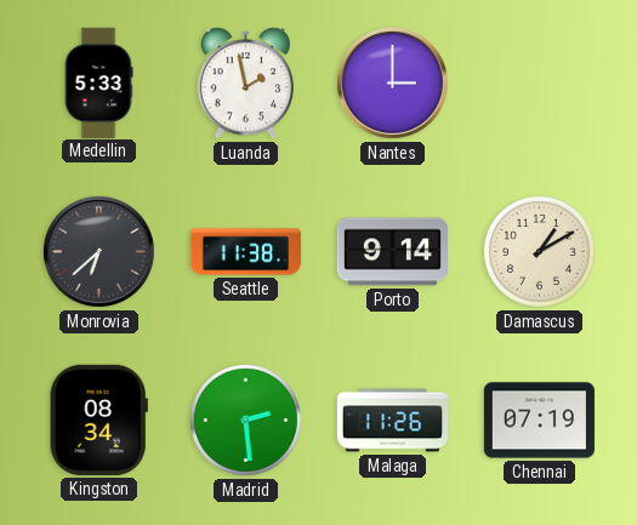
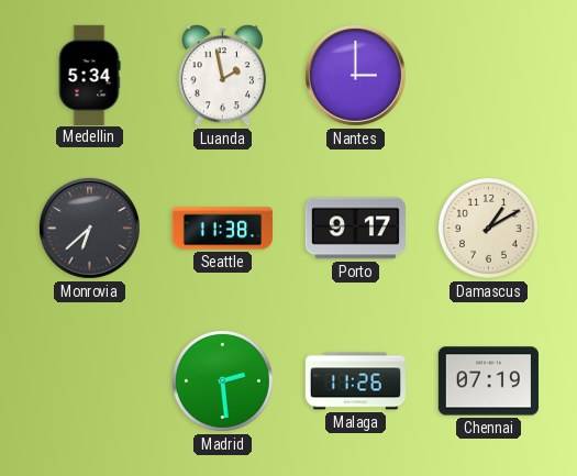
Medellin: 5:33 -> 5:34
Porto: 9:14 -> 9:17
Kingston: 08:34 -> none
